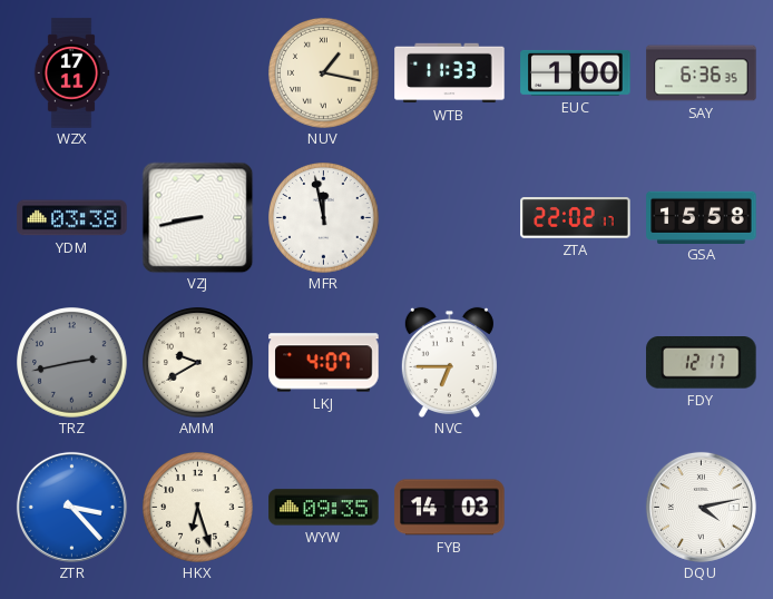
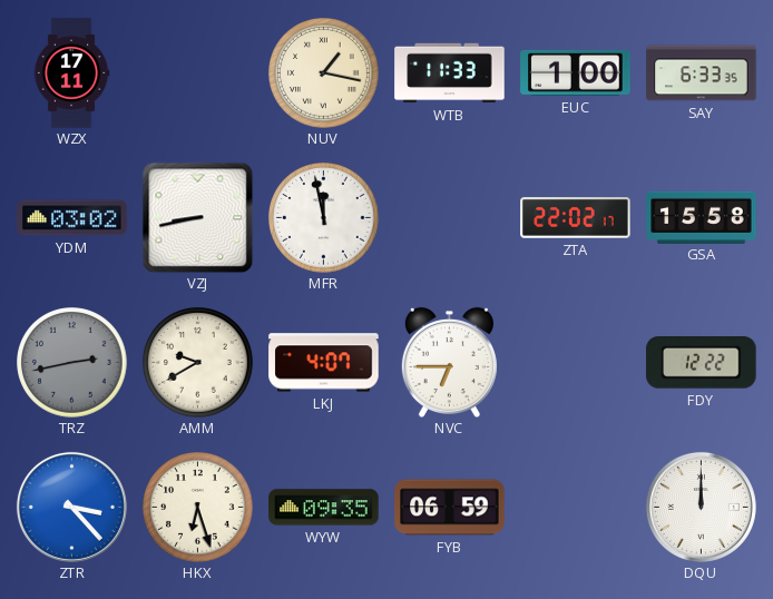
SAY: 6:36 -> 6:33
YDM: 03:38 -> 03:02
FDY: 12:17 -> 12:22
FYB: 14:03 -> 06:59
DQU: 4:13 -> 12:00
